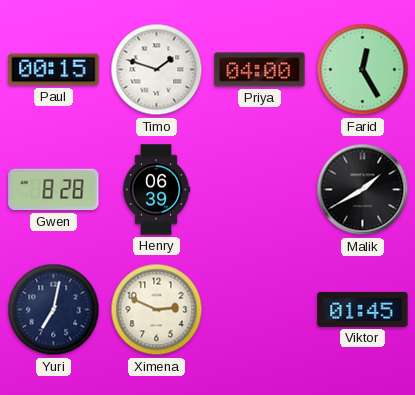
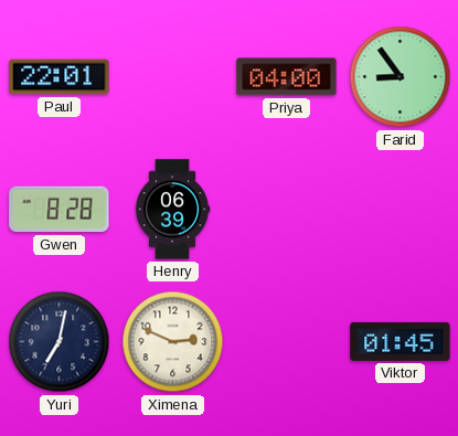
Paul: 00:15 -> 22:01
Timo: 1:48 -> none
Farid: 12:25 -> 8:54
Malik: 1:40 -> none
